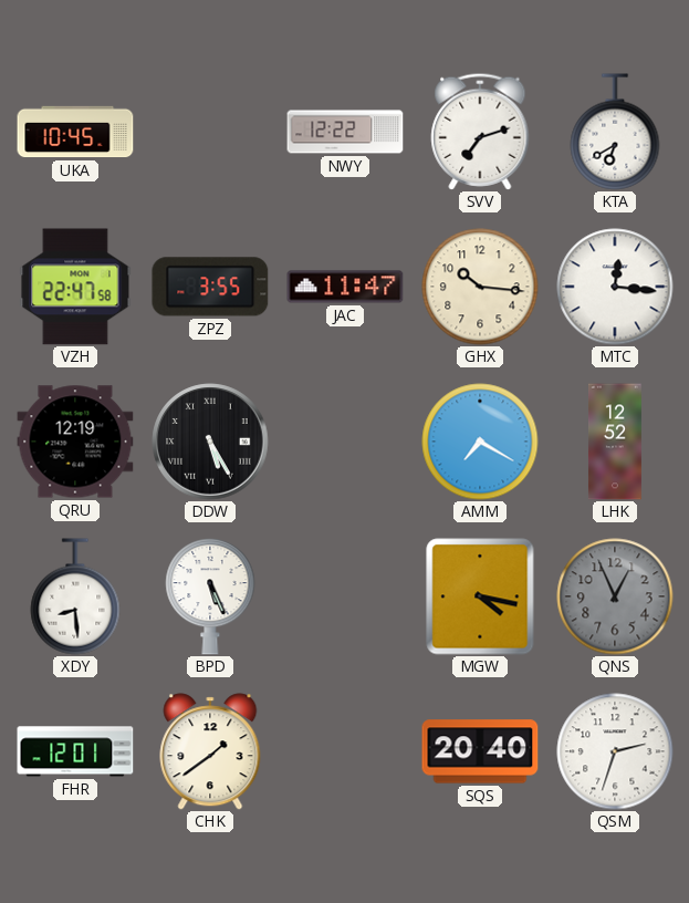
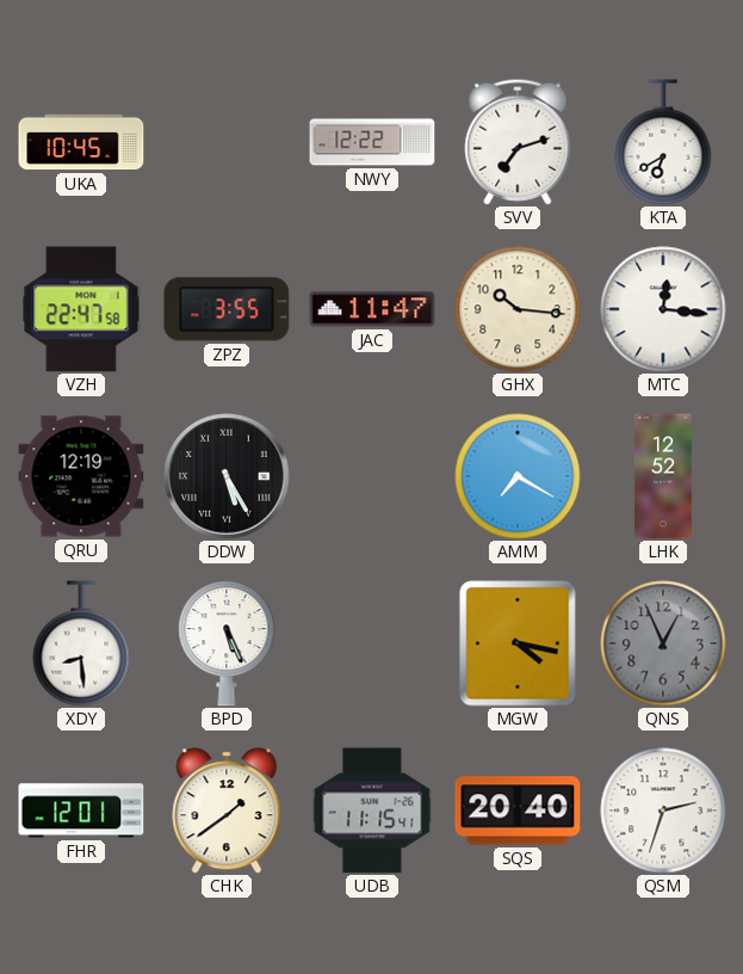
UDB: none -> 11:15
